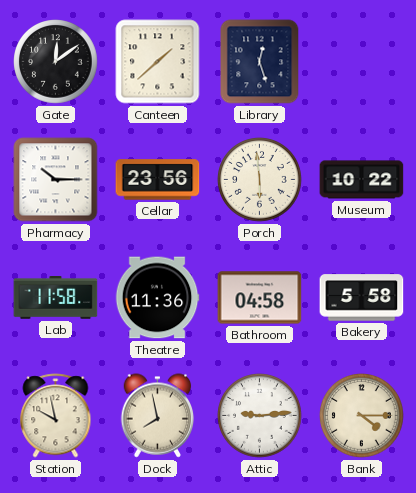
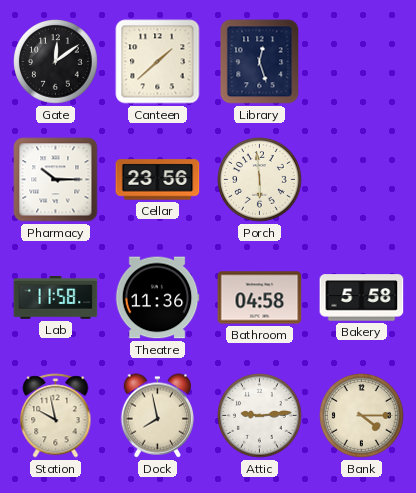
Museum: 10:22 -> none
